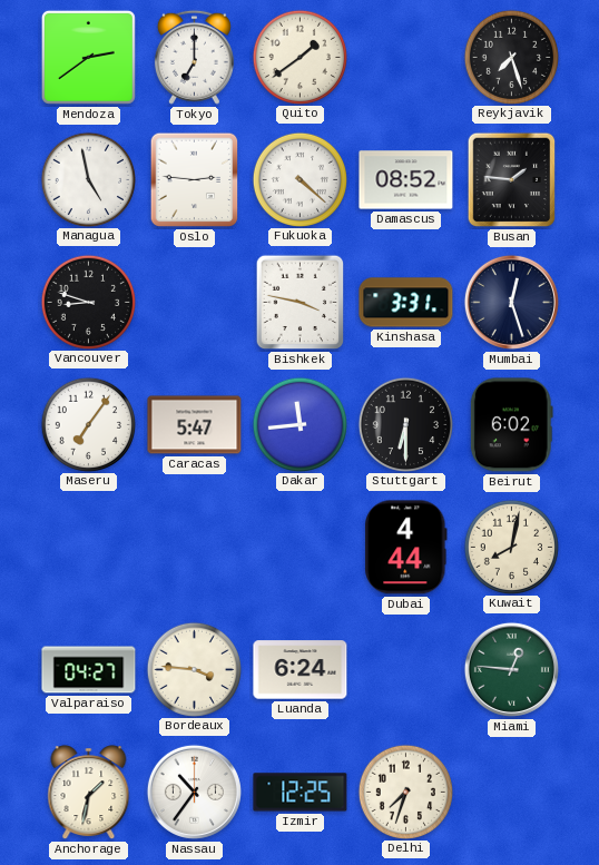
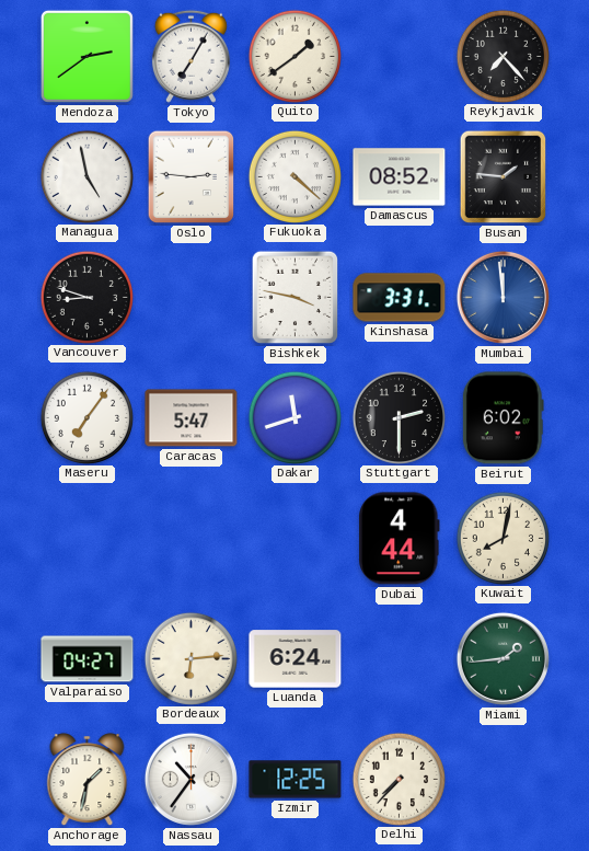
Tokyo: 7:00 -> 7:05
Reykjavik: 7:27 -> 7:23
Mumbai: 12:27 -> 11:59
Mumbai dial: navy -> blue
Dakar: 11:44 -> 11:42
Stuttgart: 6:30 -> 2:30
Bordeaux: 3:46 -> 6:14
Miami: 12:46 -> 1:44
Delhi: 7:33 -> 7:37
